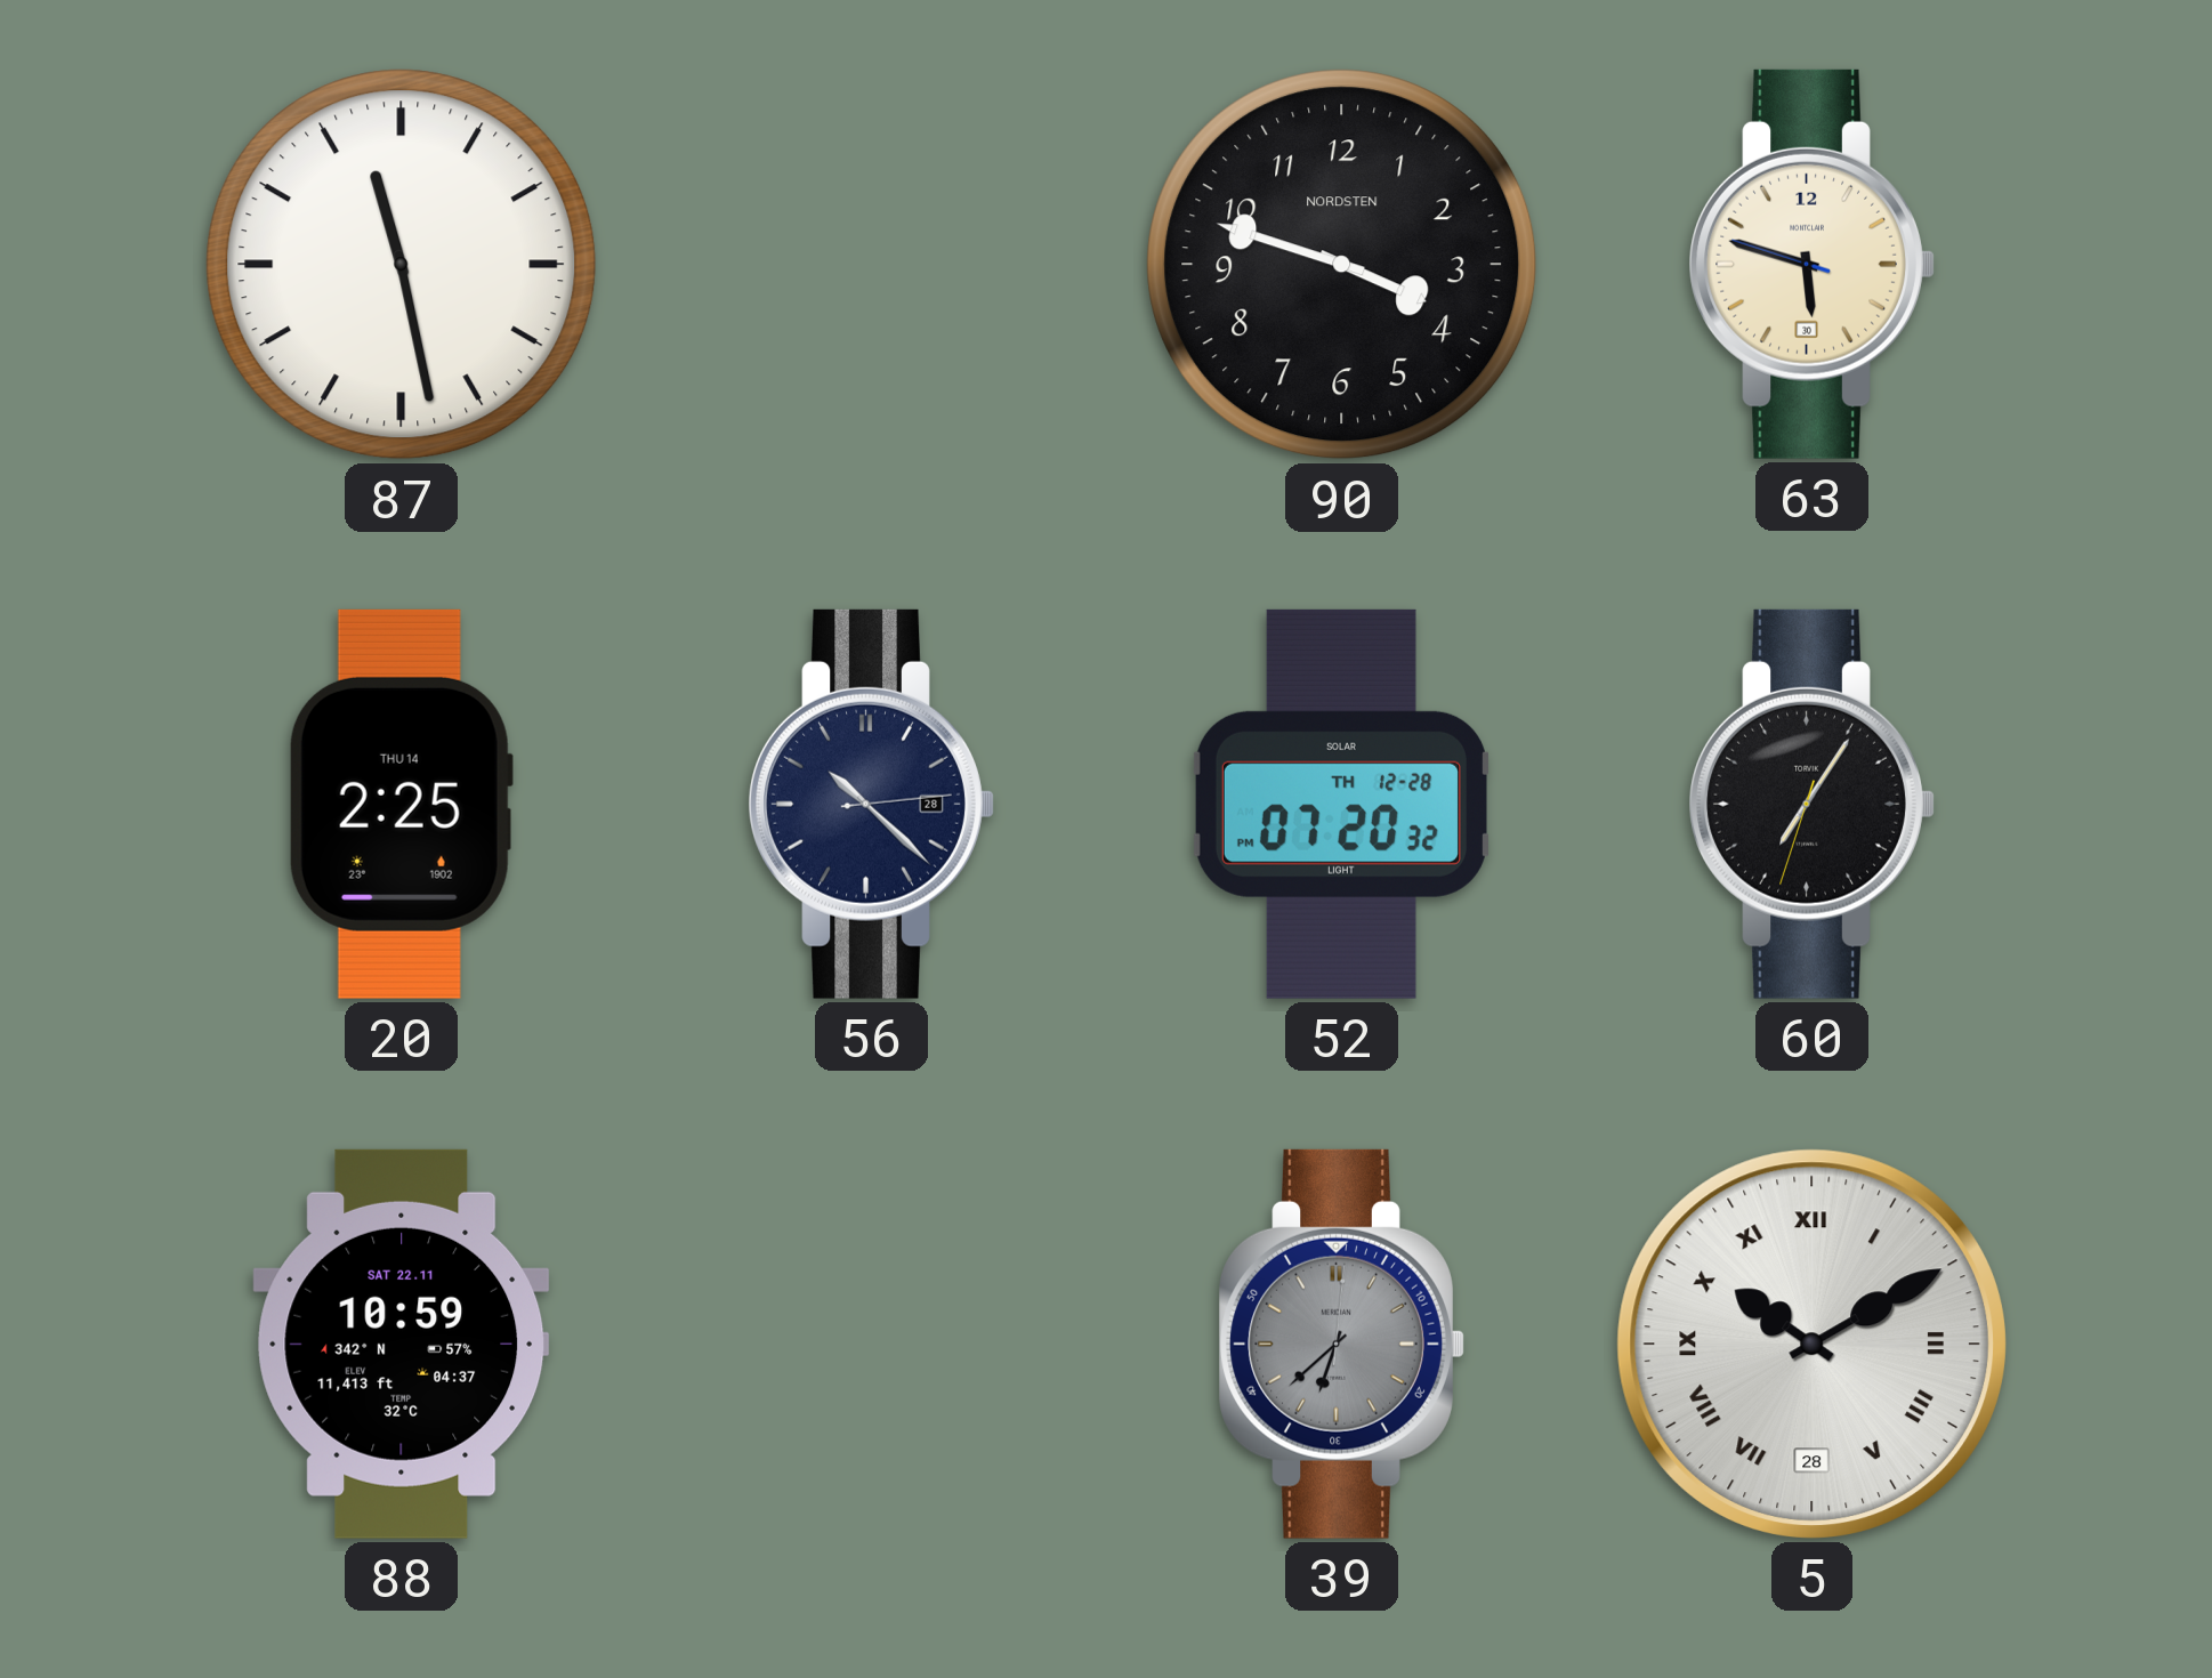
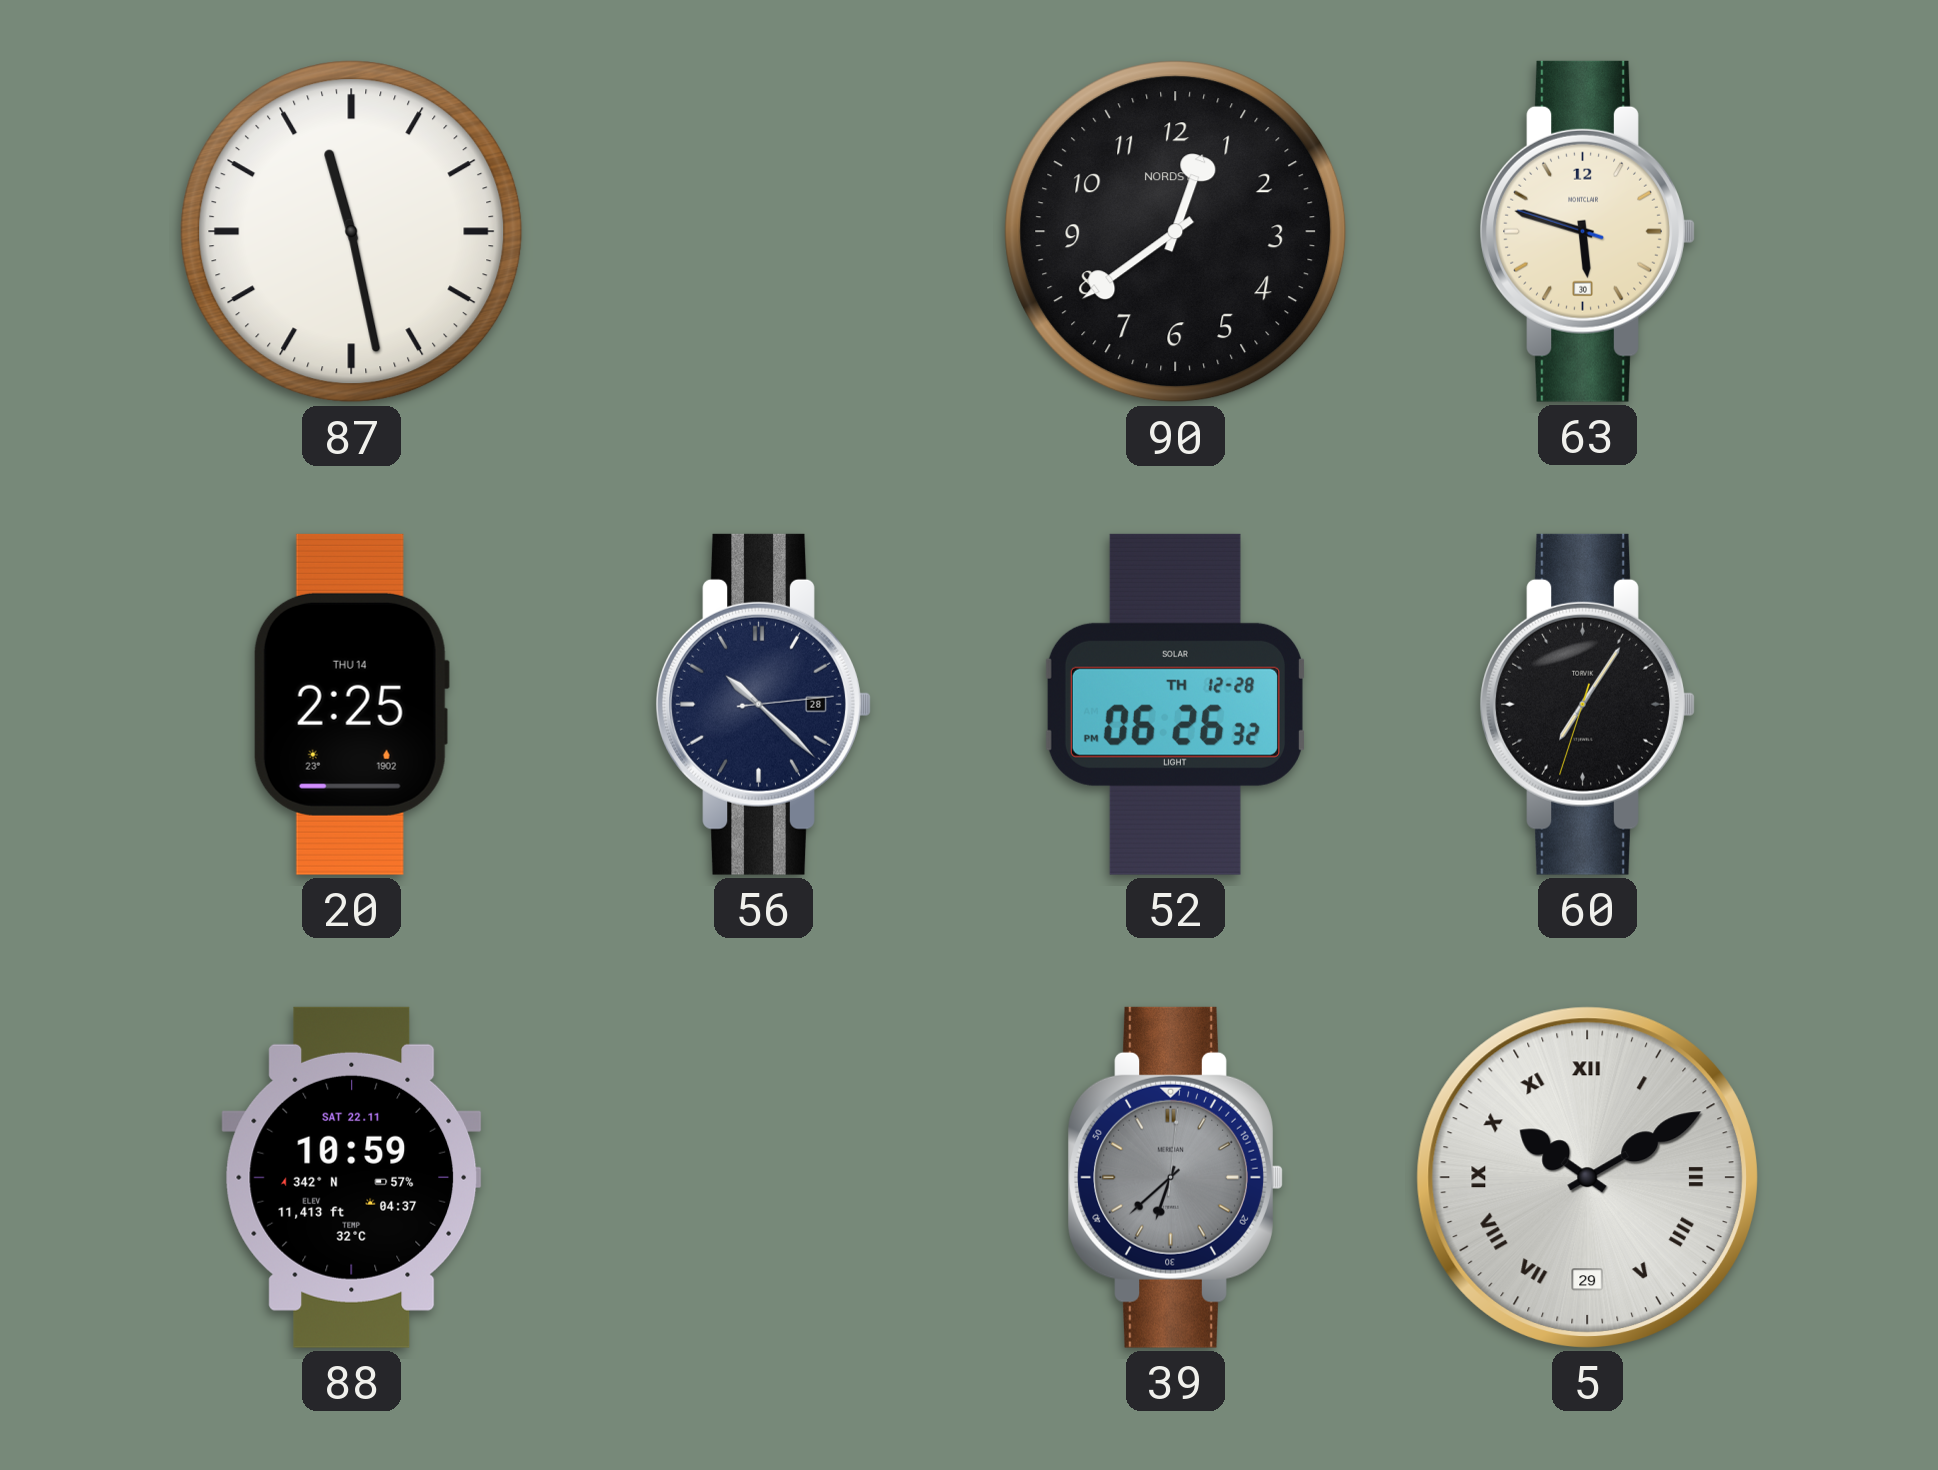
90: 3:48 -> 12:39
52: 07:20 -> 06:26
5 date: 28 -> 29
